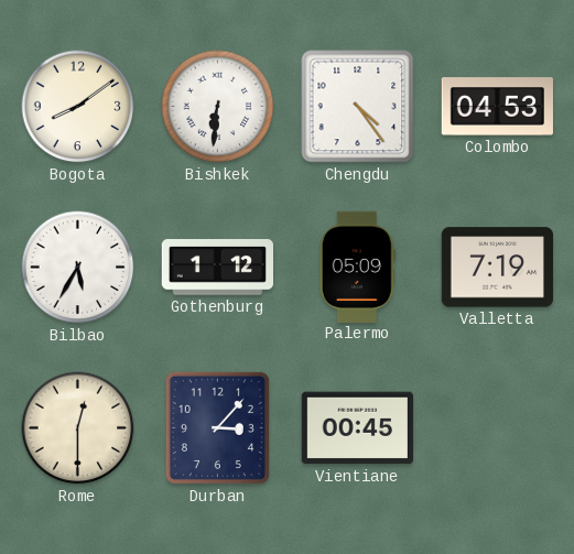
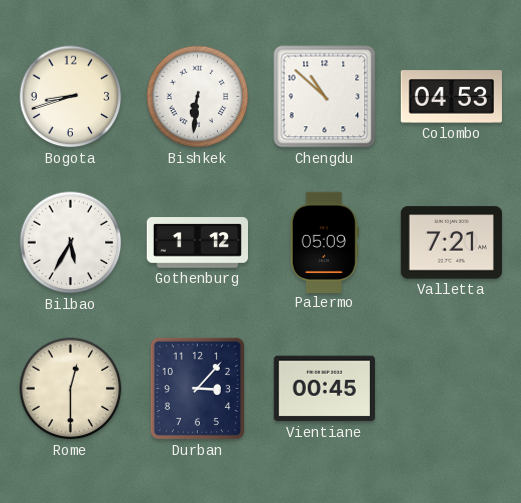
Bogota: 8:09 -> 8:42
Chengdu: 4:24 -> 10:52
Valletta: 7:19 -> 7:21
